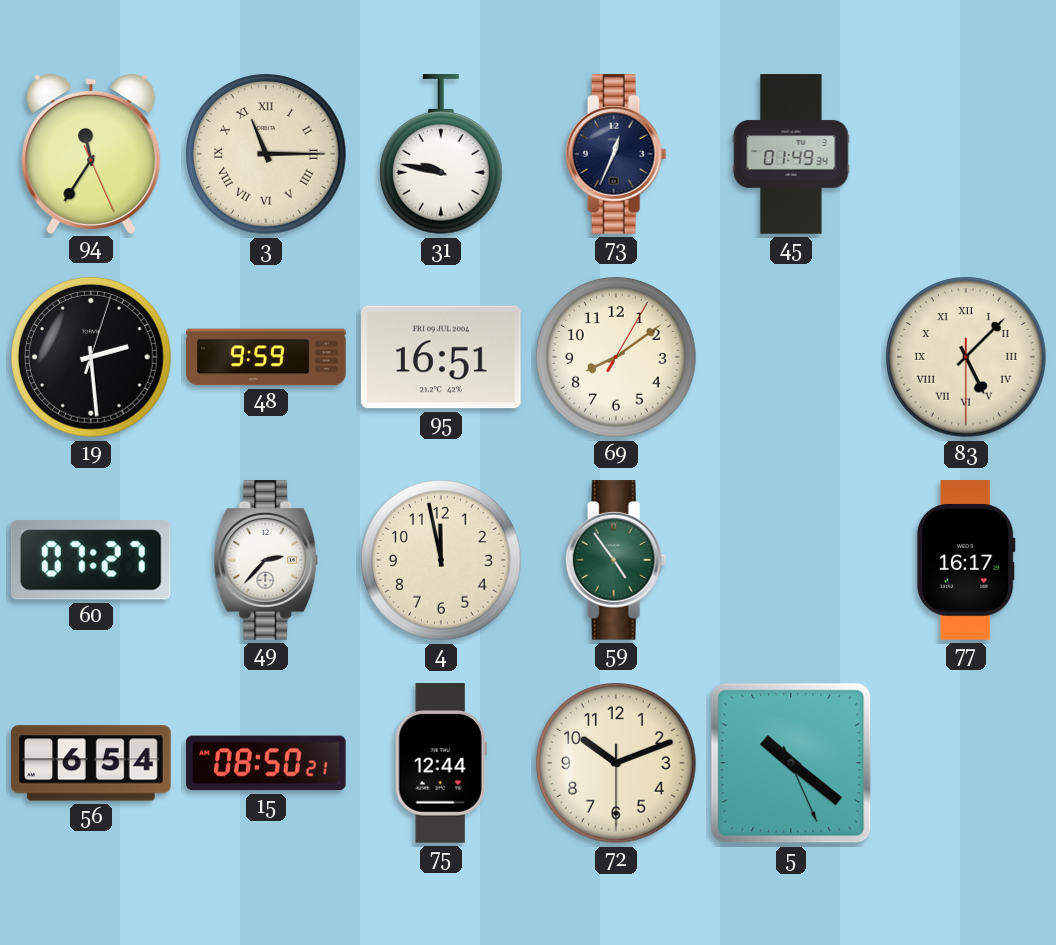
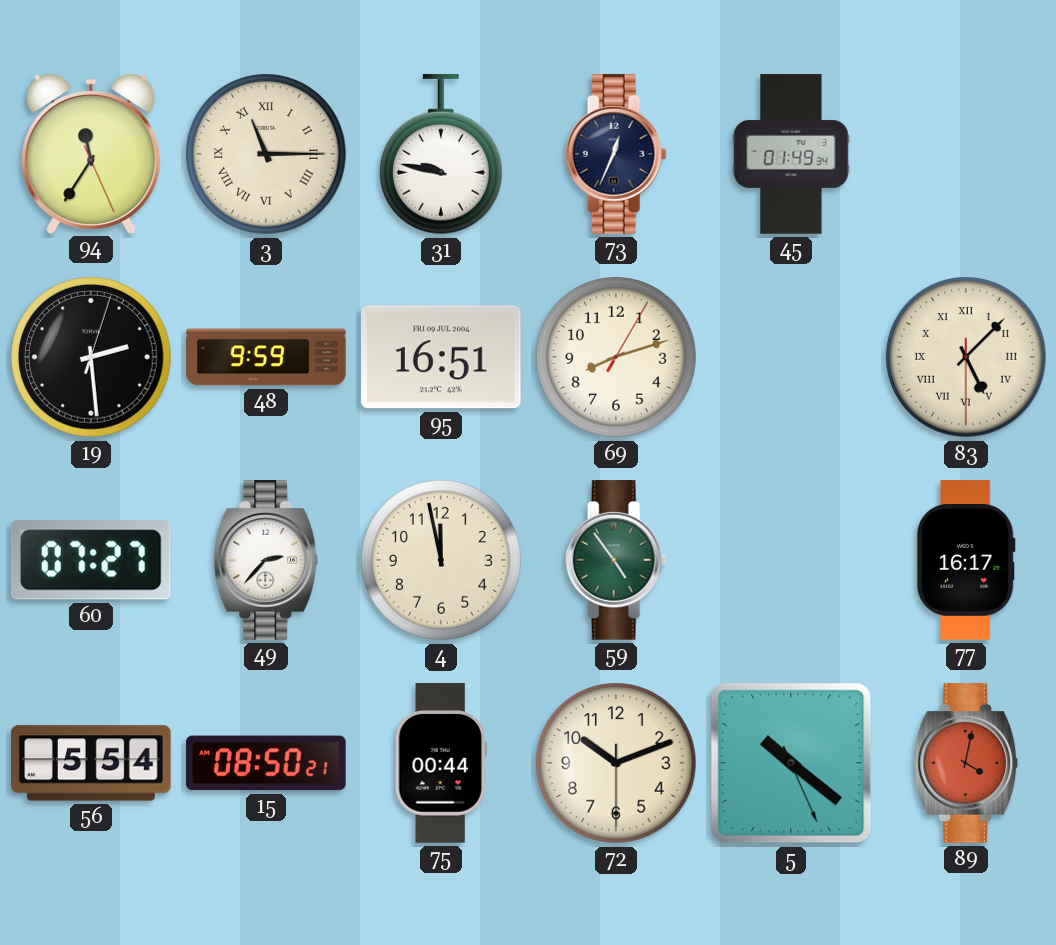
69: 8:09 -> 8:12
56: 6:54 -> 5:54
75: 12:44 -> 00:44
89: none -> 4:02
